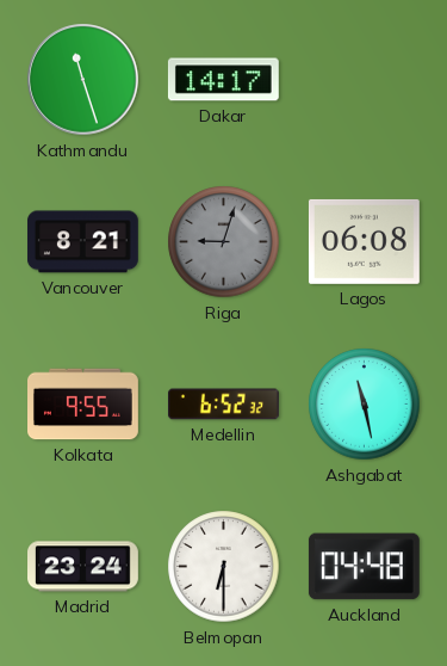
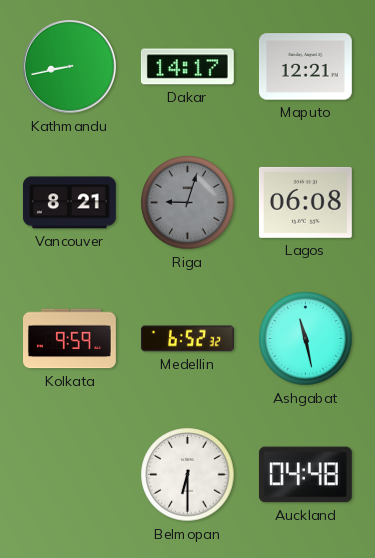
Kathmandu: 11:27 -> 8:43
Maputo: none -> 12:21
Kolkata: 9:55 -> 9:59
Madrid: 23:24 -> none
